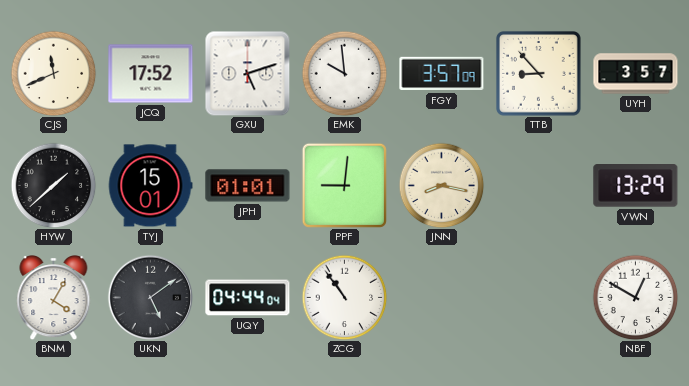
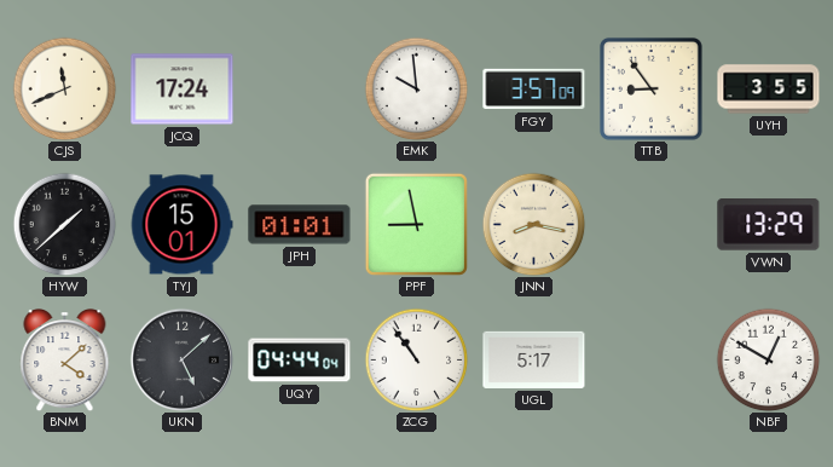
JCQ: 17:52 -> 17:24
GXU: 5:12 -> none
TTB: 8:53 -> 8:54
UYH: 3:57 -> 3:55
PPF: 9:01 -> 8:58
BNM: 4:05 -> 4:08
UKN: 5:09 -> 5:08
UGL: none -> 5:17
